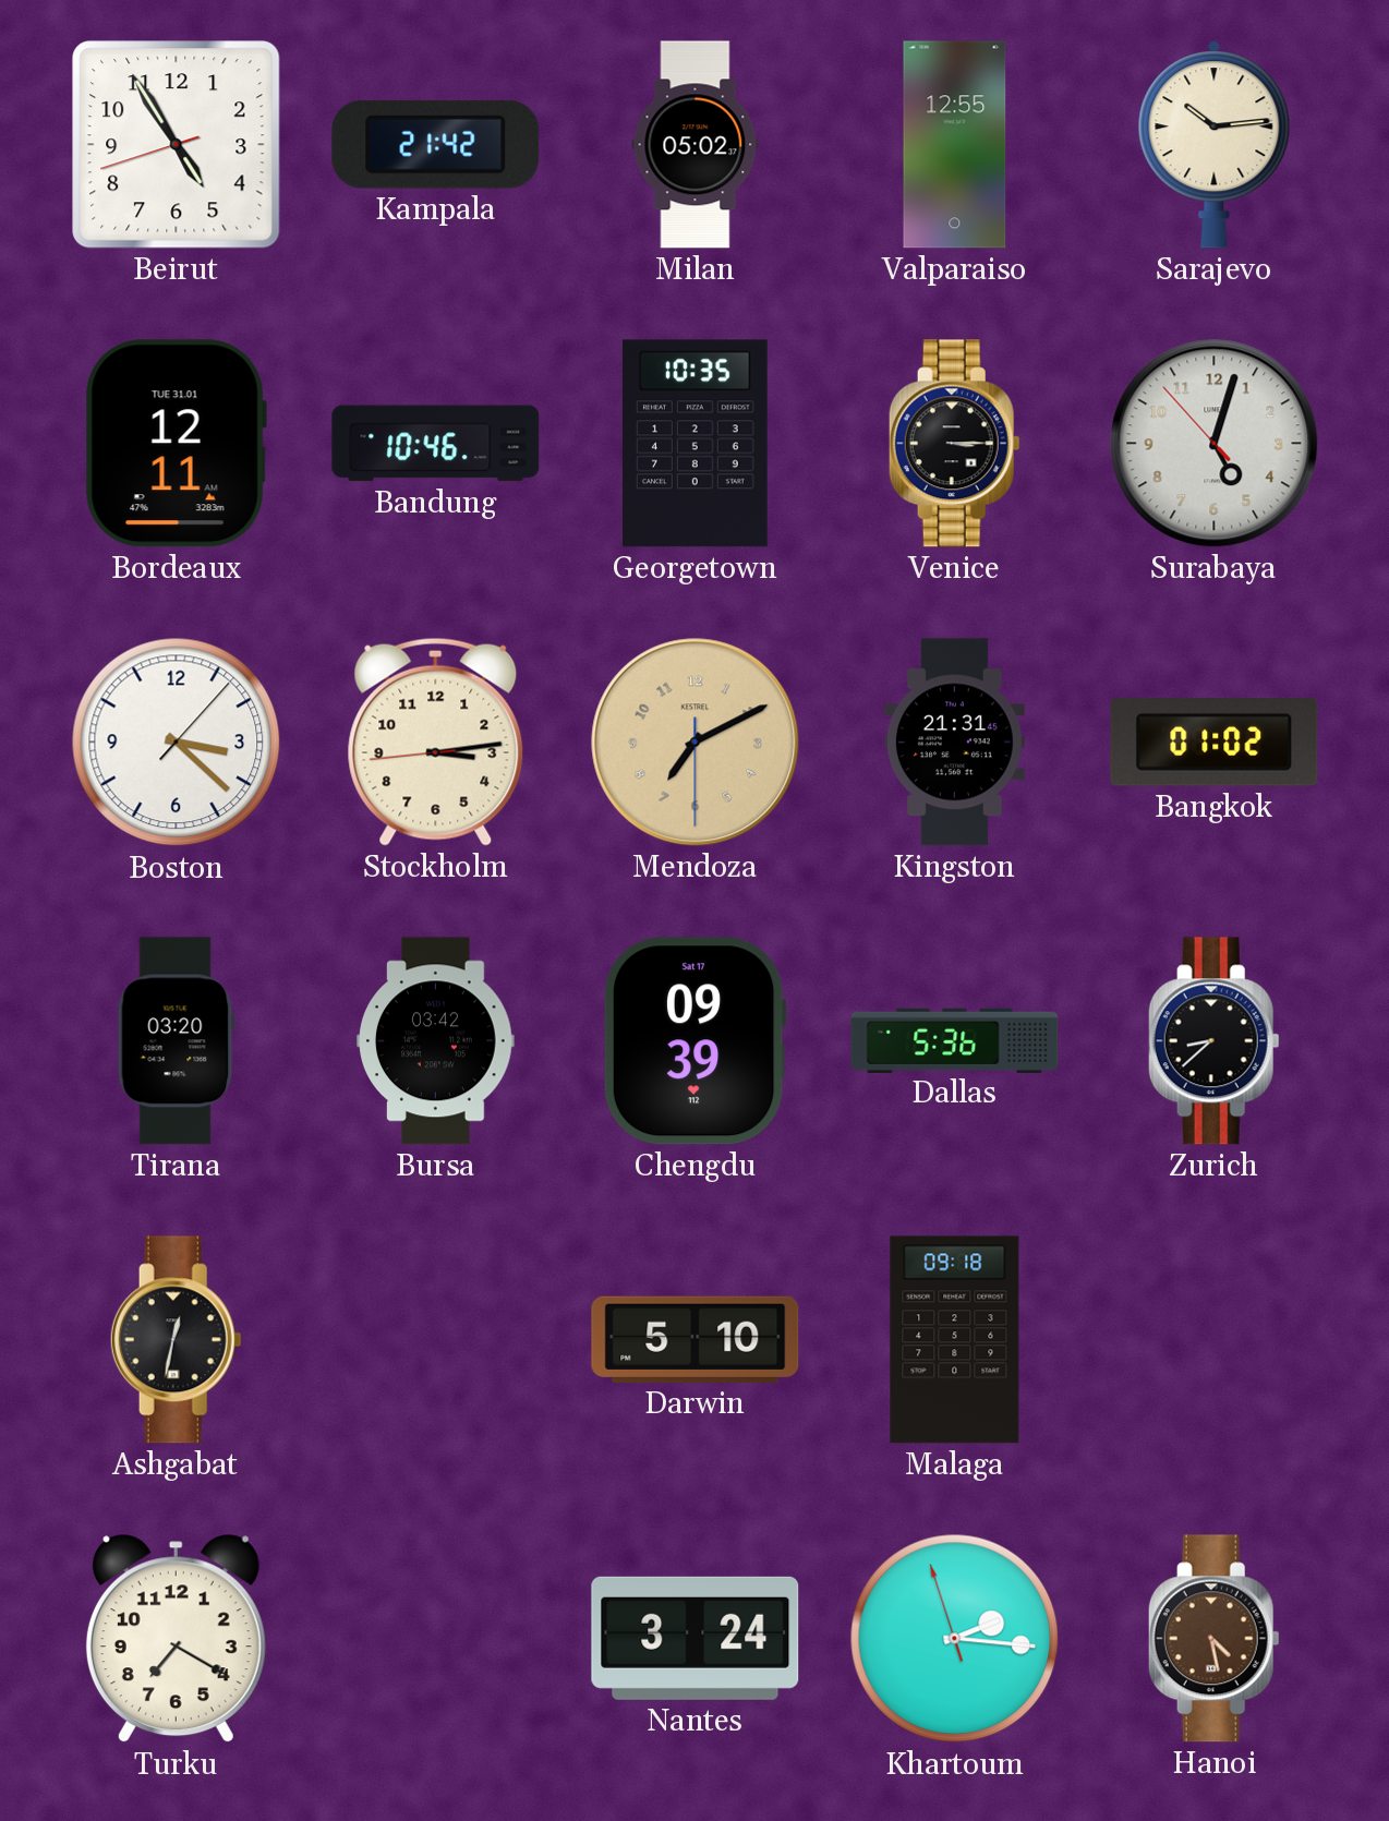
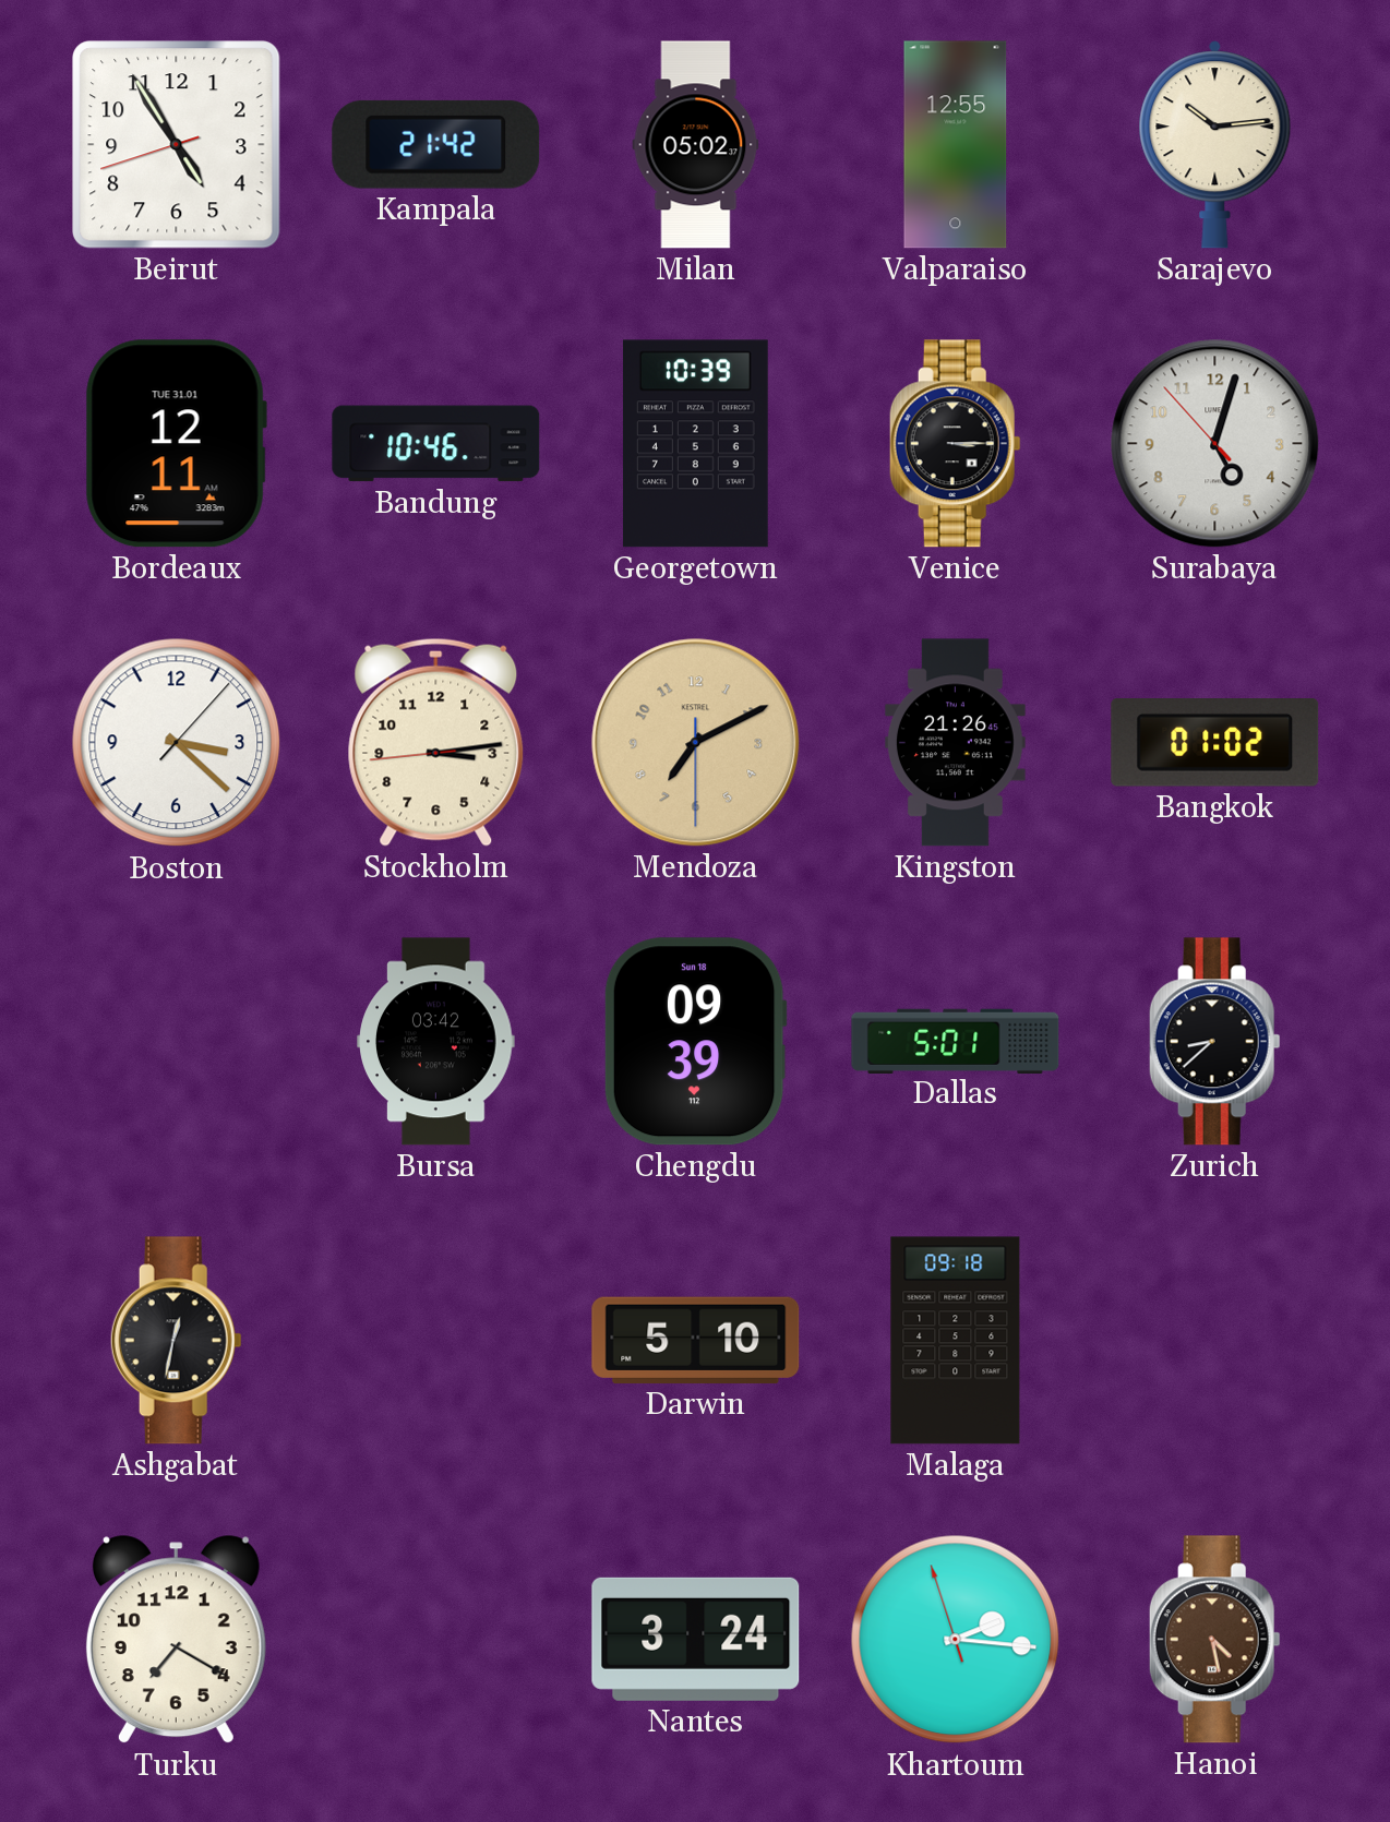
Georgetown: 10:35 -> 10:39
Kingston: 21:31 -> 21:26
Tirana: 03:20 -> none
Chengdu date: Sat 17 -> Sun 18
Dallas: 5:36 -> 5:01
